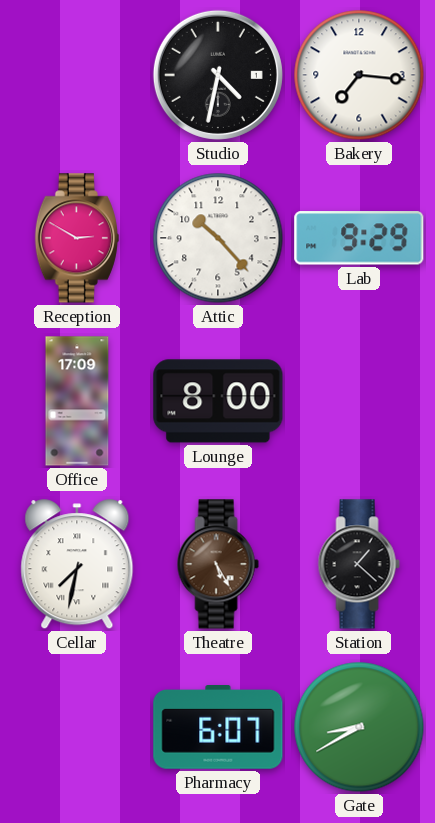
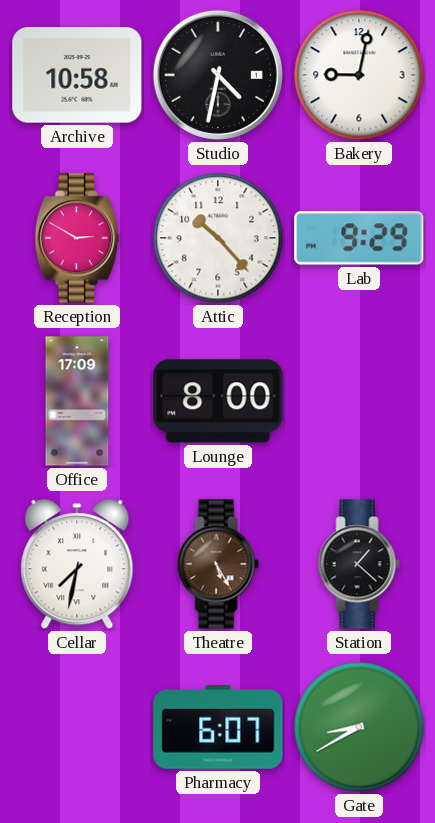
Archive: none -> 10:58
Bakery: 7:16 -> 9:02
